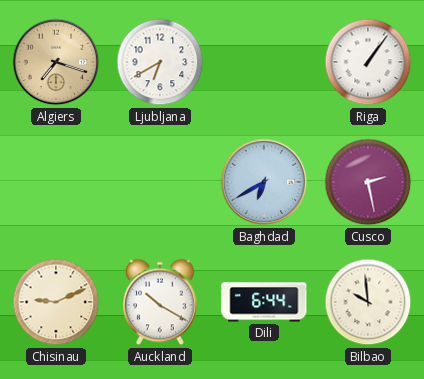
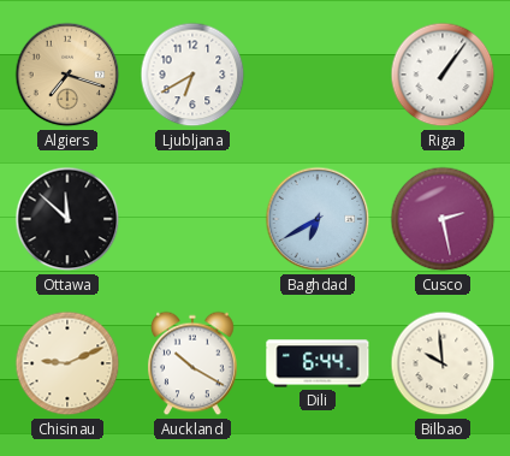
Ottawa: none -> 11:52
